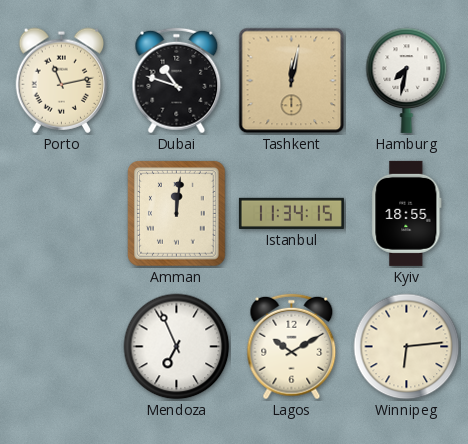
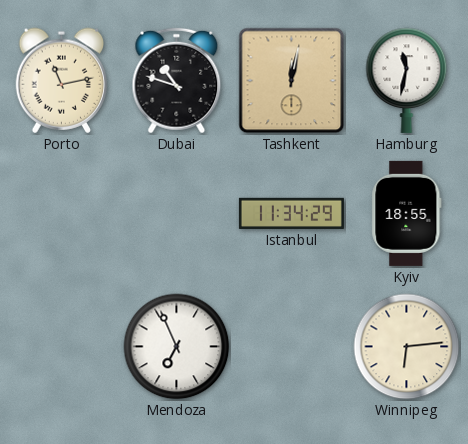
Hamburg: 7:32 -> 11:32
Amman: 12:01 -> none
Istanbul: 11:34:15 -> 11:34:29
Lagos: 10:10 -> none
